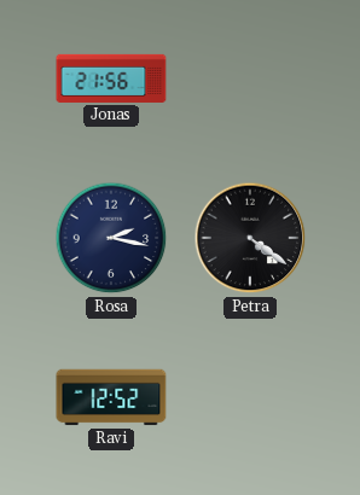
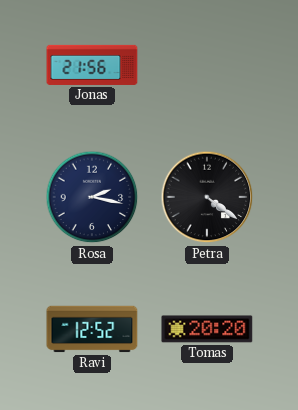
Tomas: none -> 20:20
